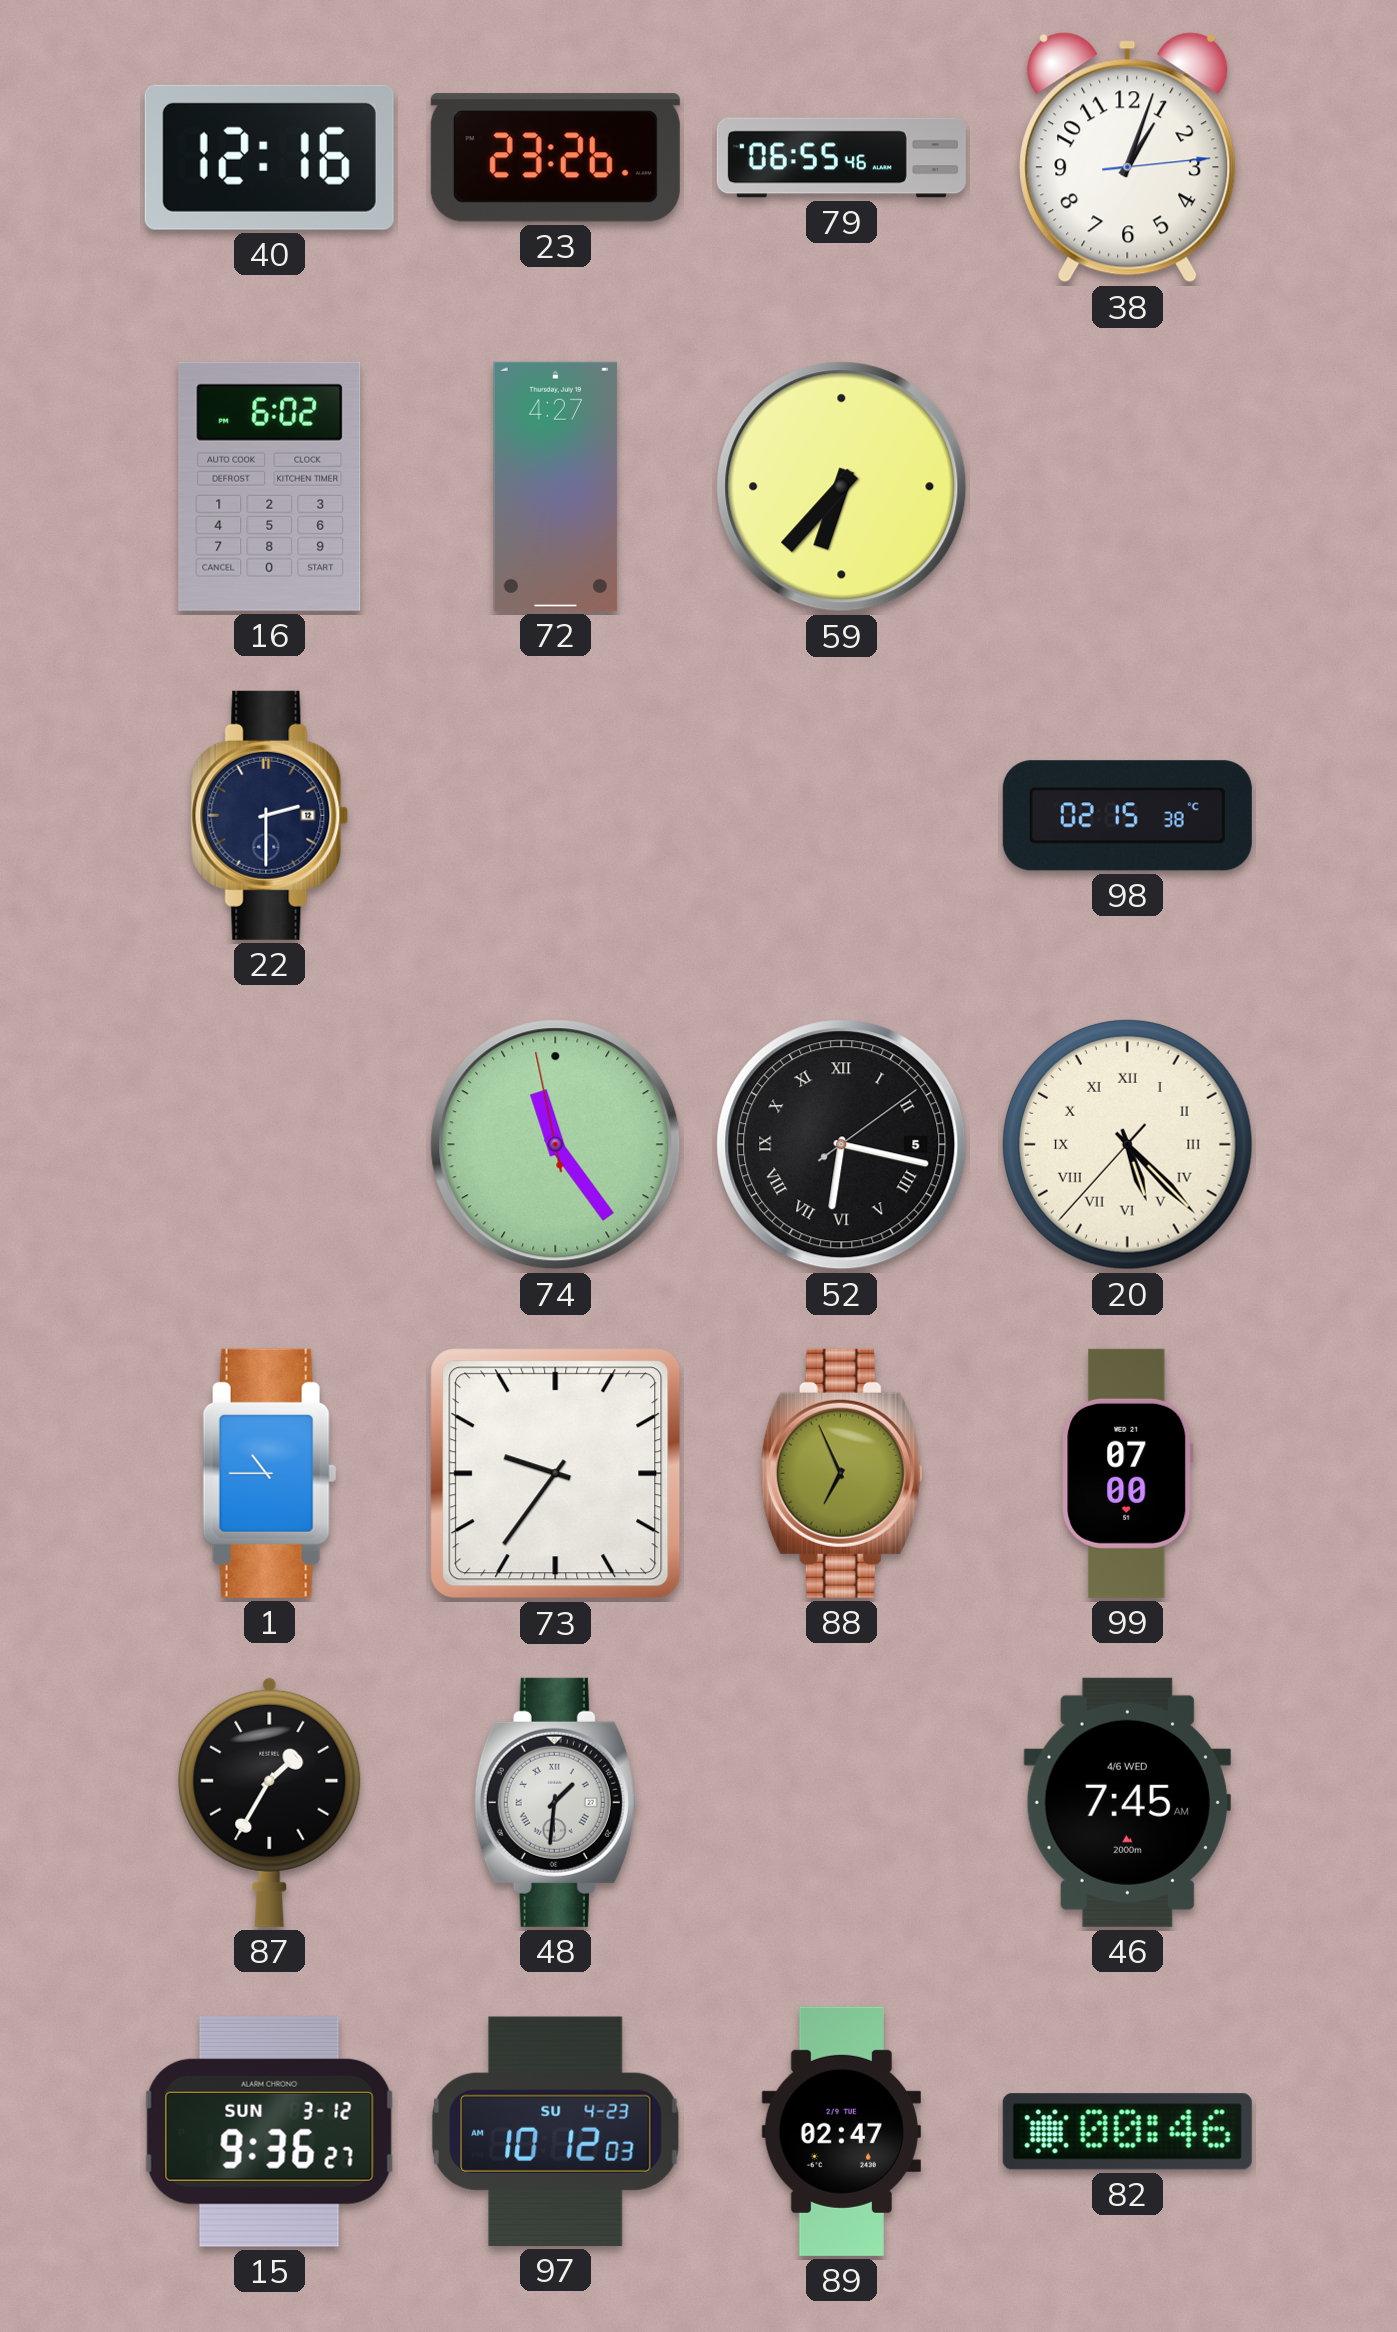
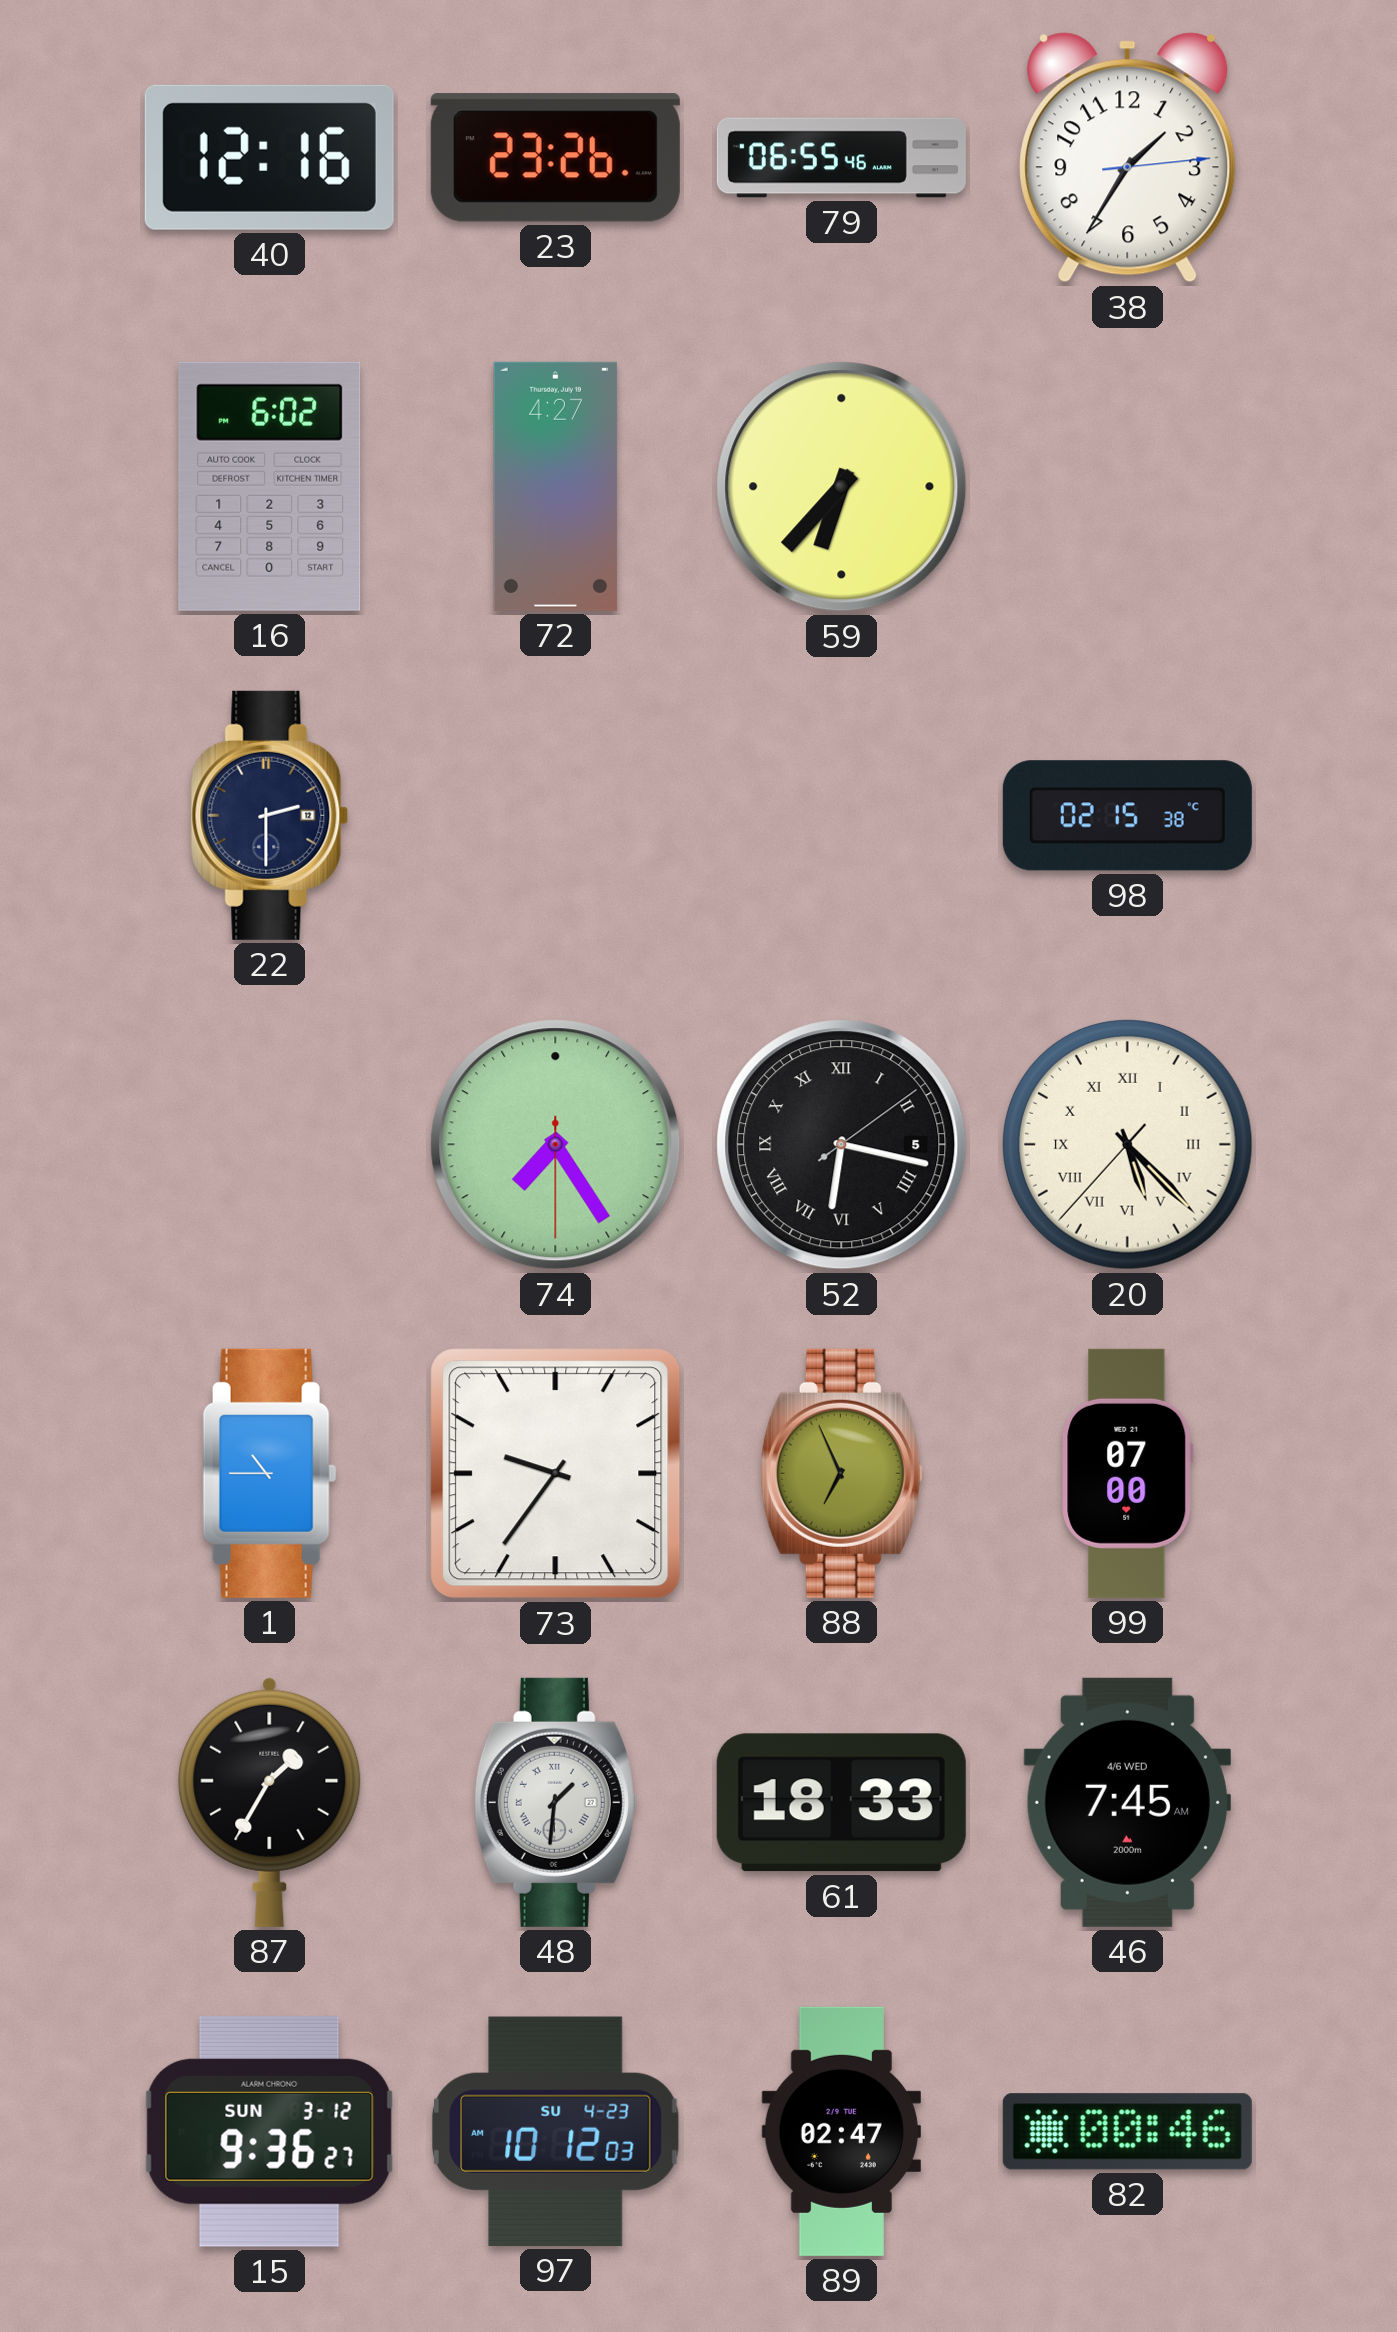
38: 1:03 -> 1:35
74: 11:23 -> 7:24
61: none -> 18:33
